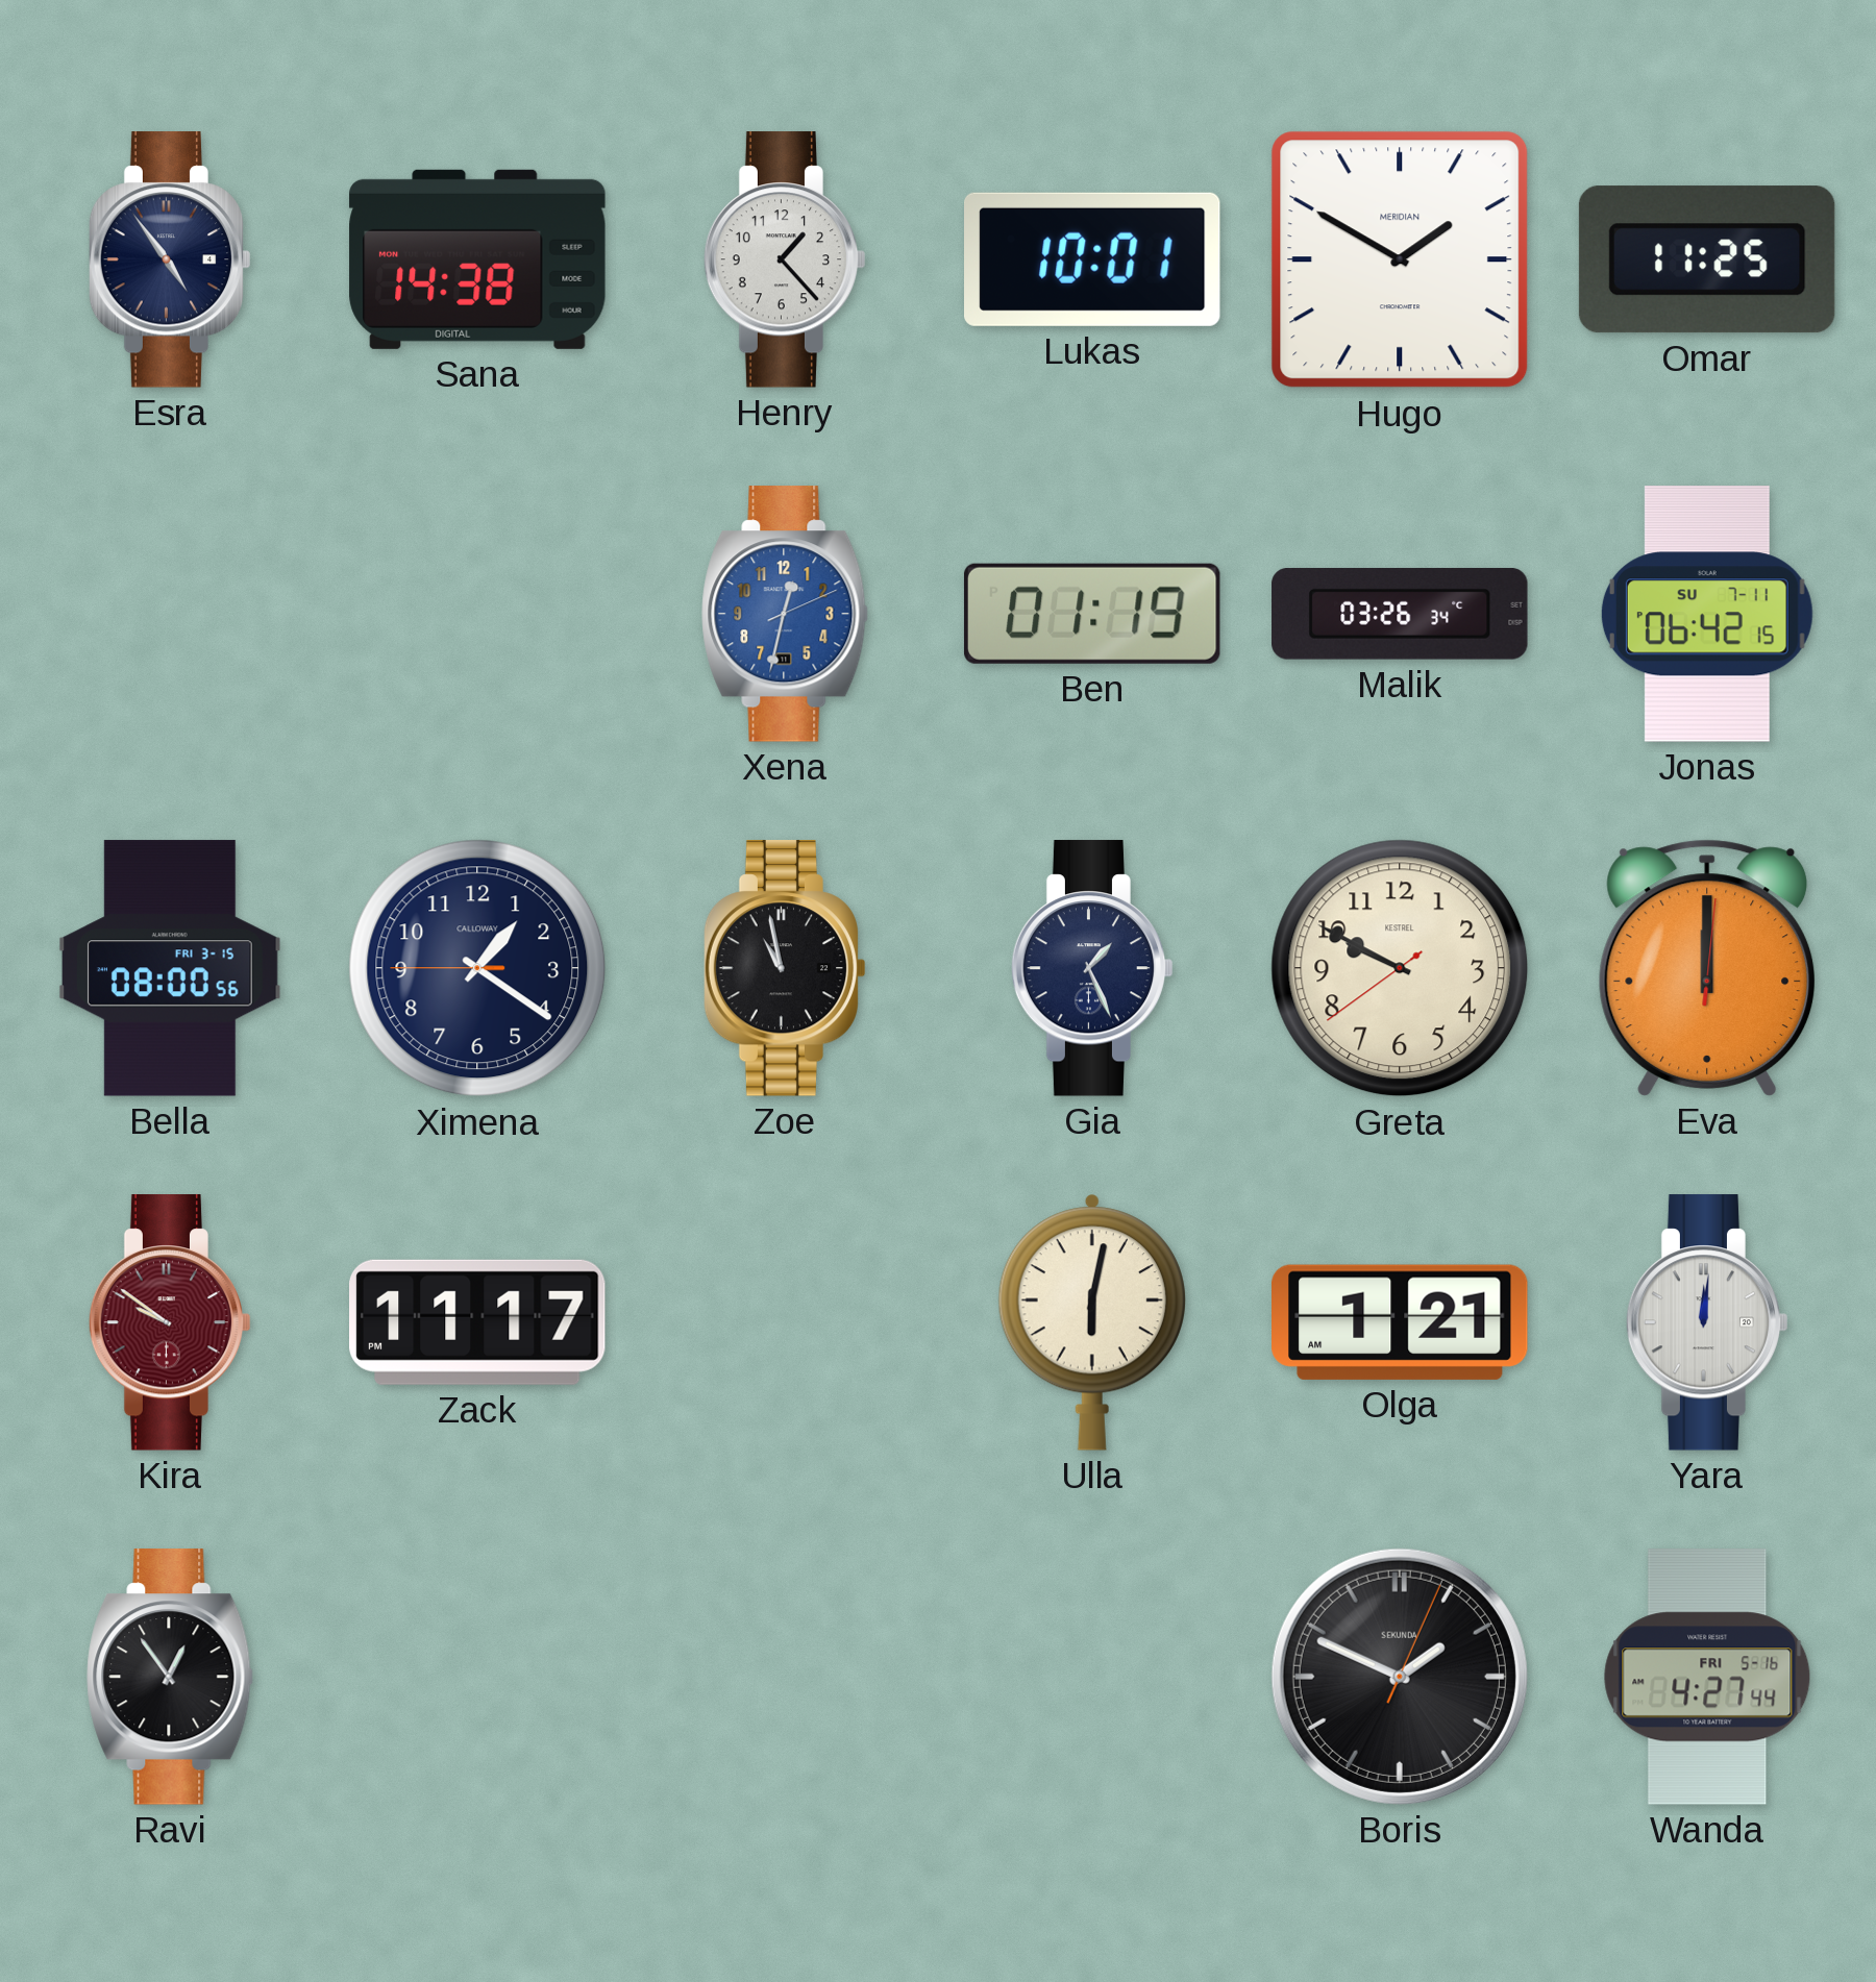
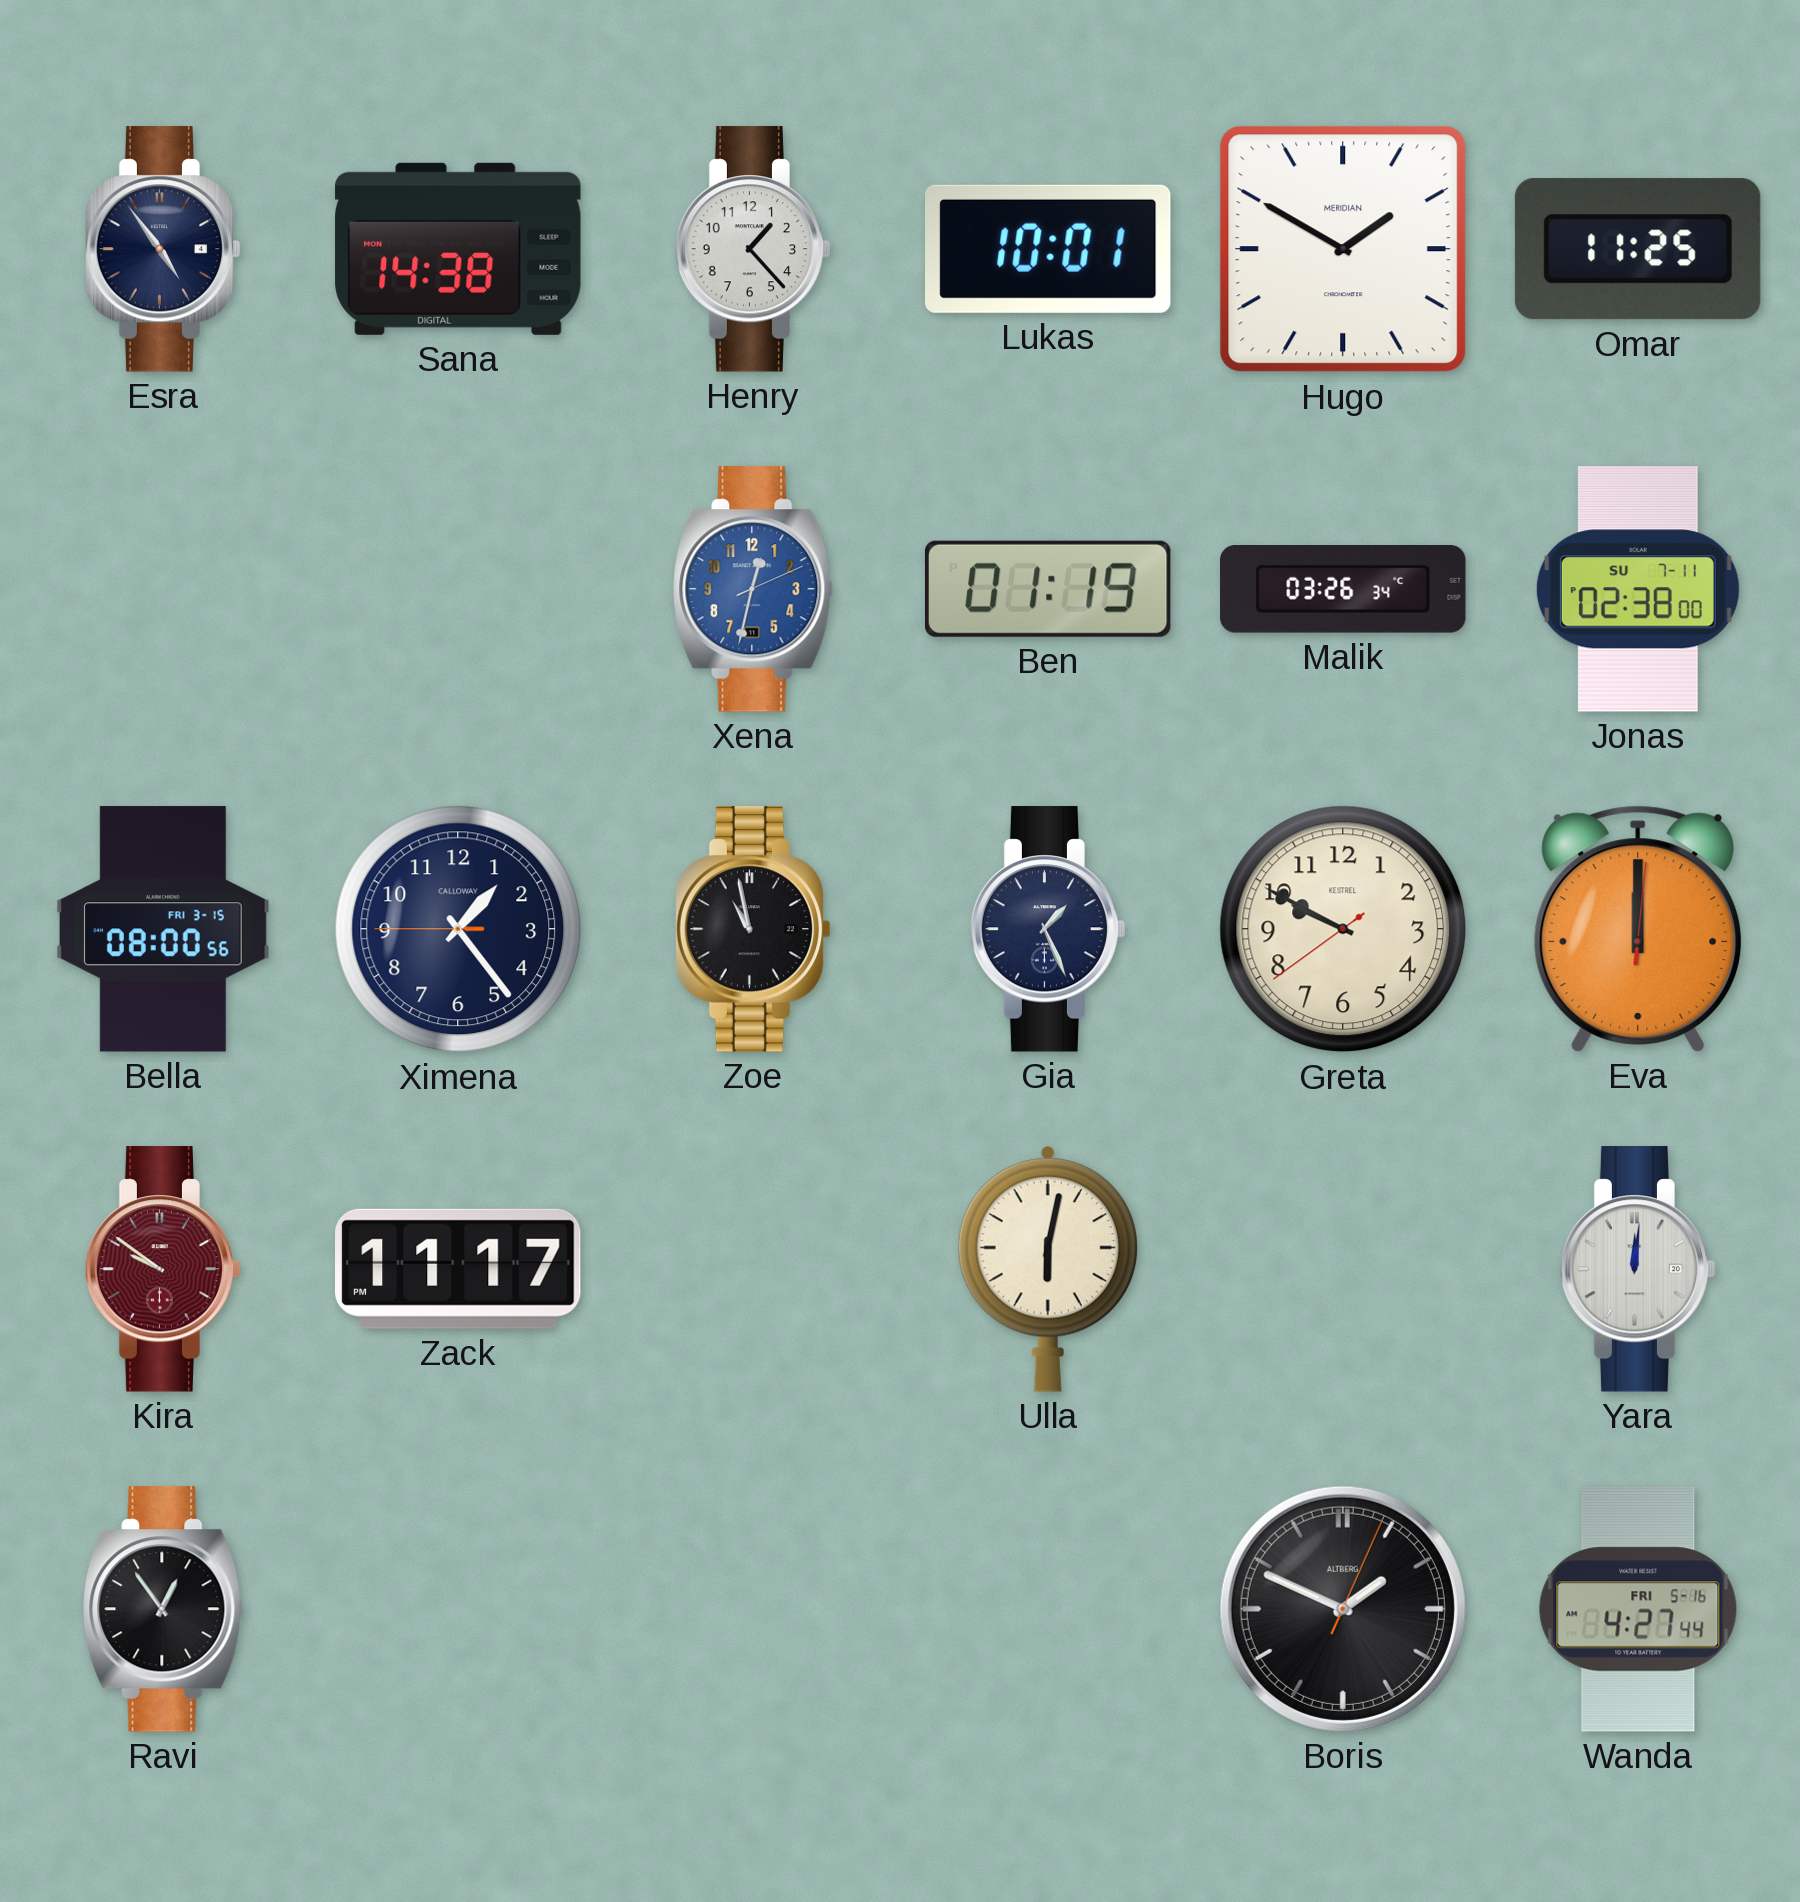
Jonas: 06:42 -> 02:38
Ximena: 1:20 -> 1:23
Olga: 1:21 -> none
Boris brand: SEKUNDA -> ALTBERG
